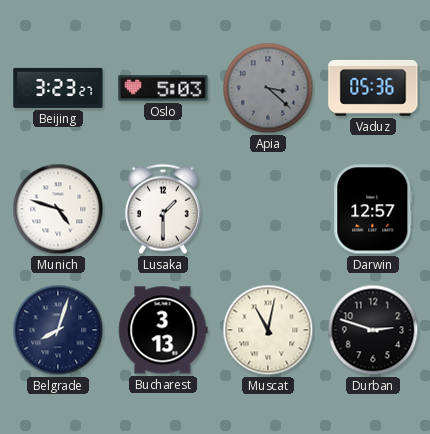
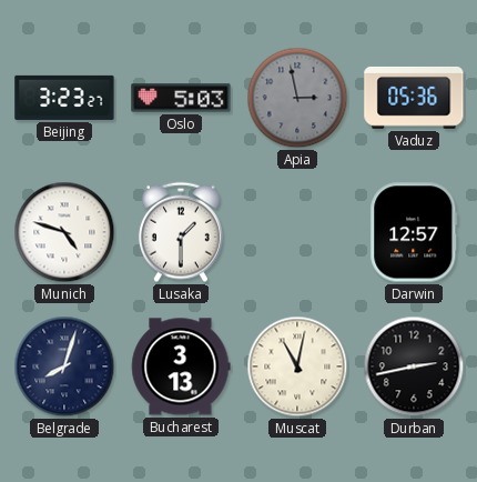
Apia: 3:22 -> 2:58
Durban: 2:48 -> 2:43
